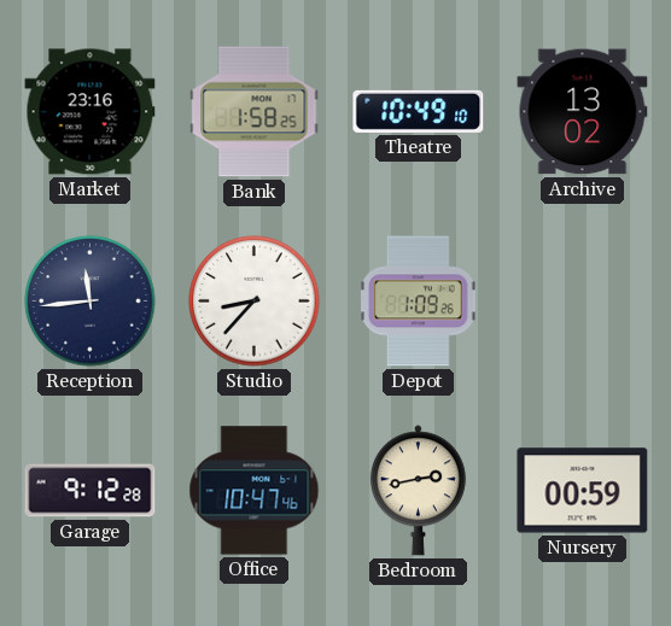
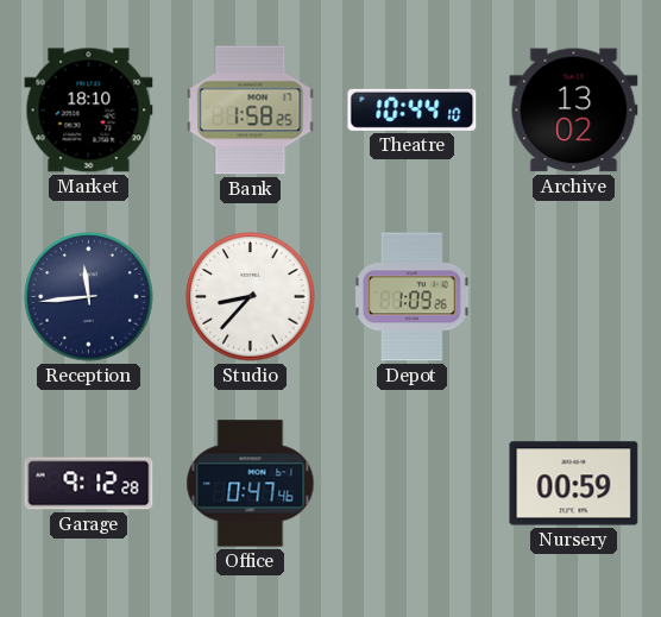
Market: 23:16 -> 18:10
Theatre: 10:49 -> 10:44
Office: 10:47 -> 0:47
Bedroom: 2:43 -> none
